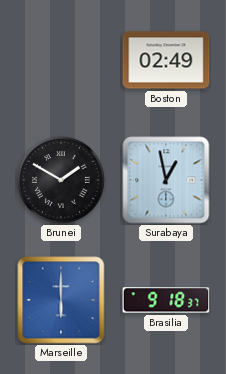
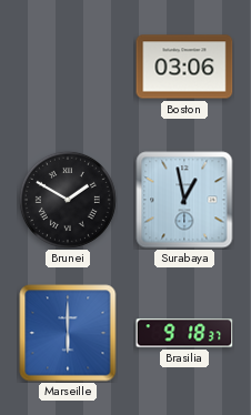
Boston: 02:49 -> 03:06
